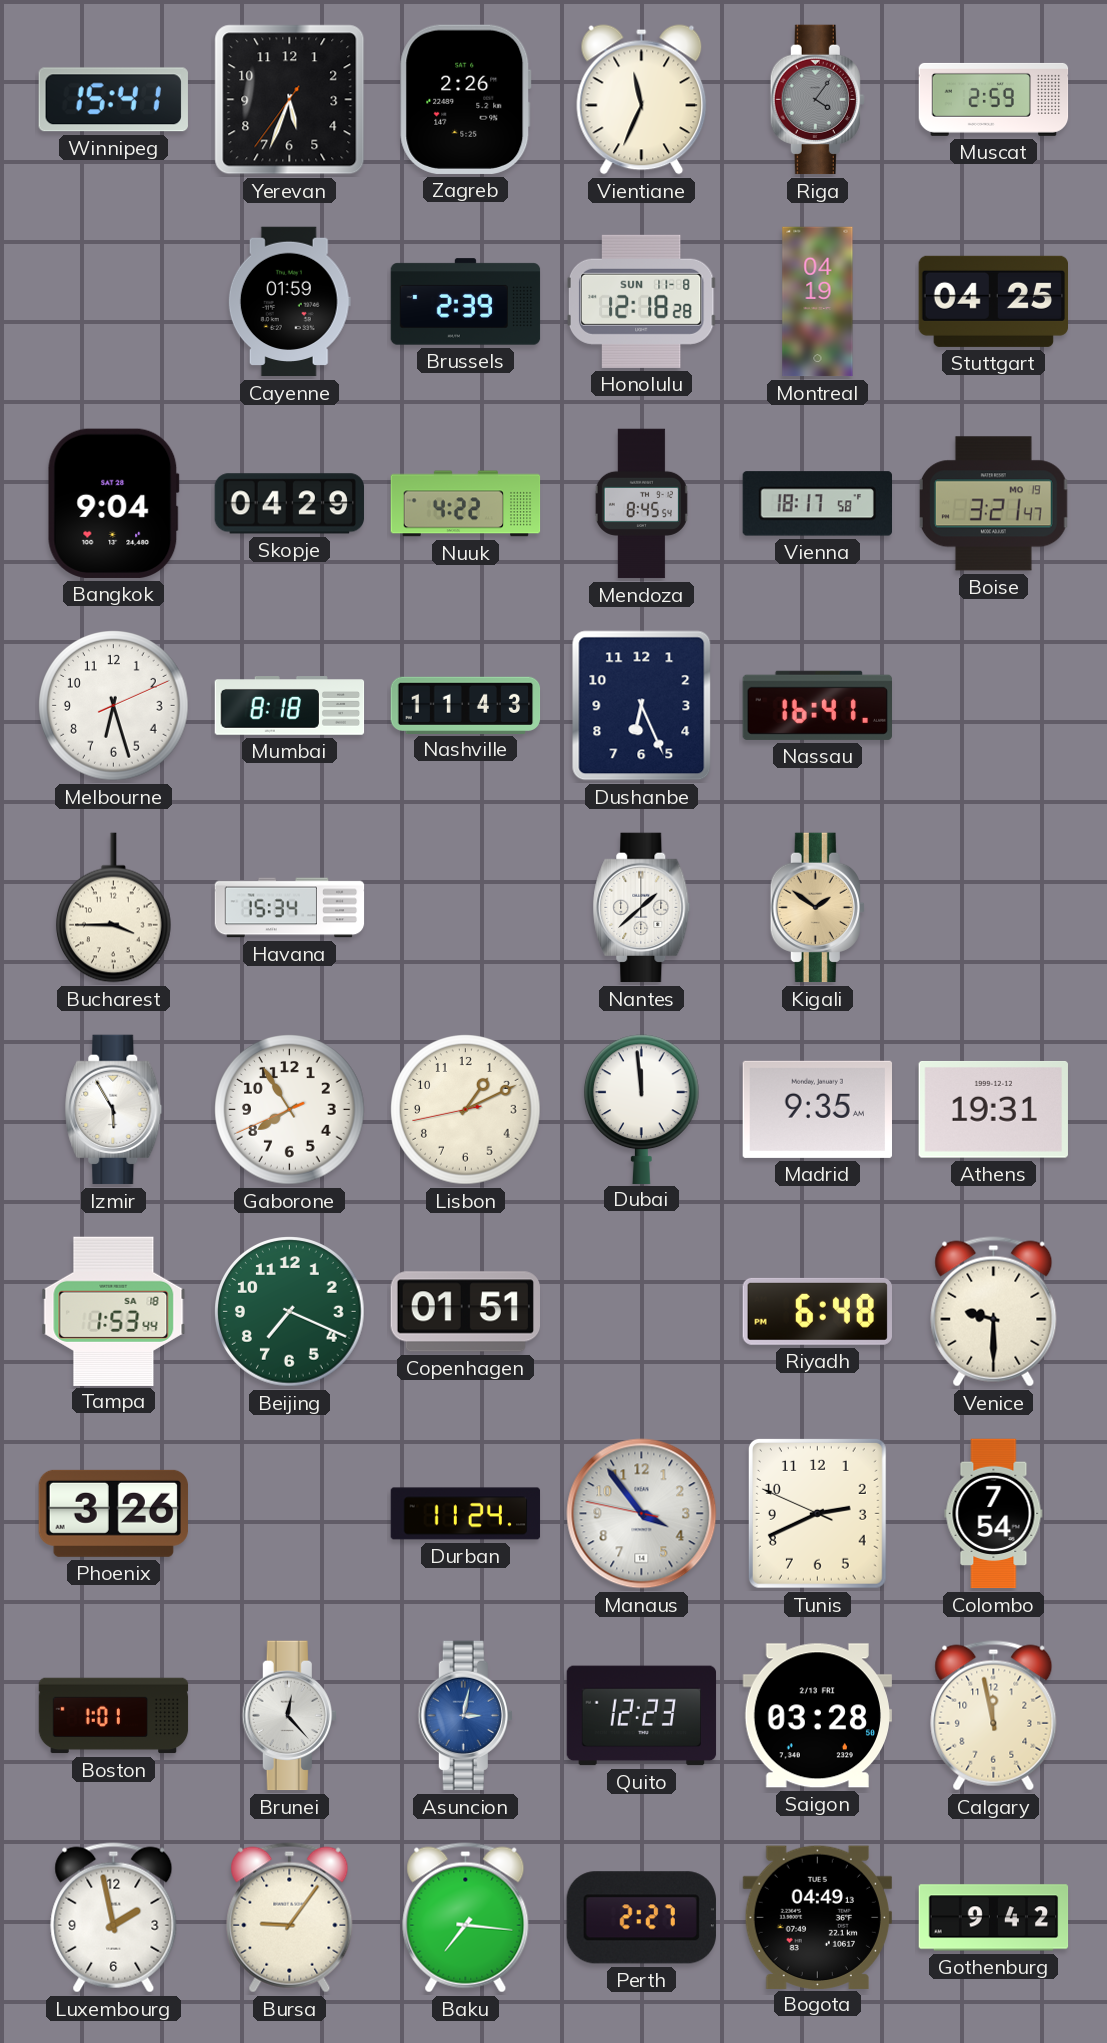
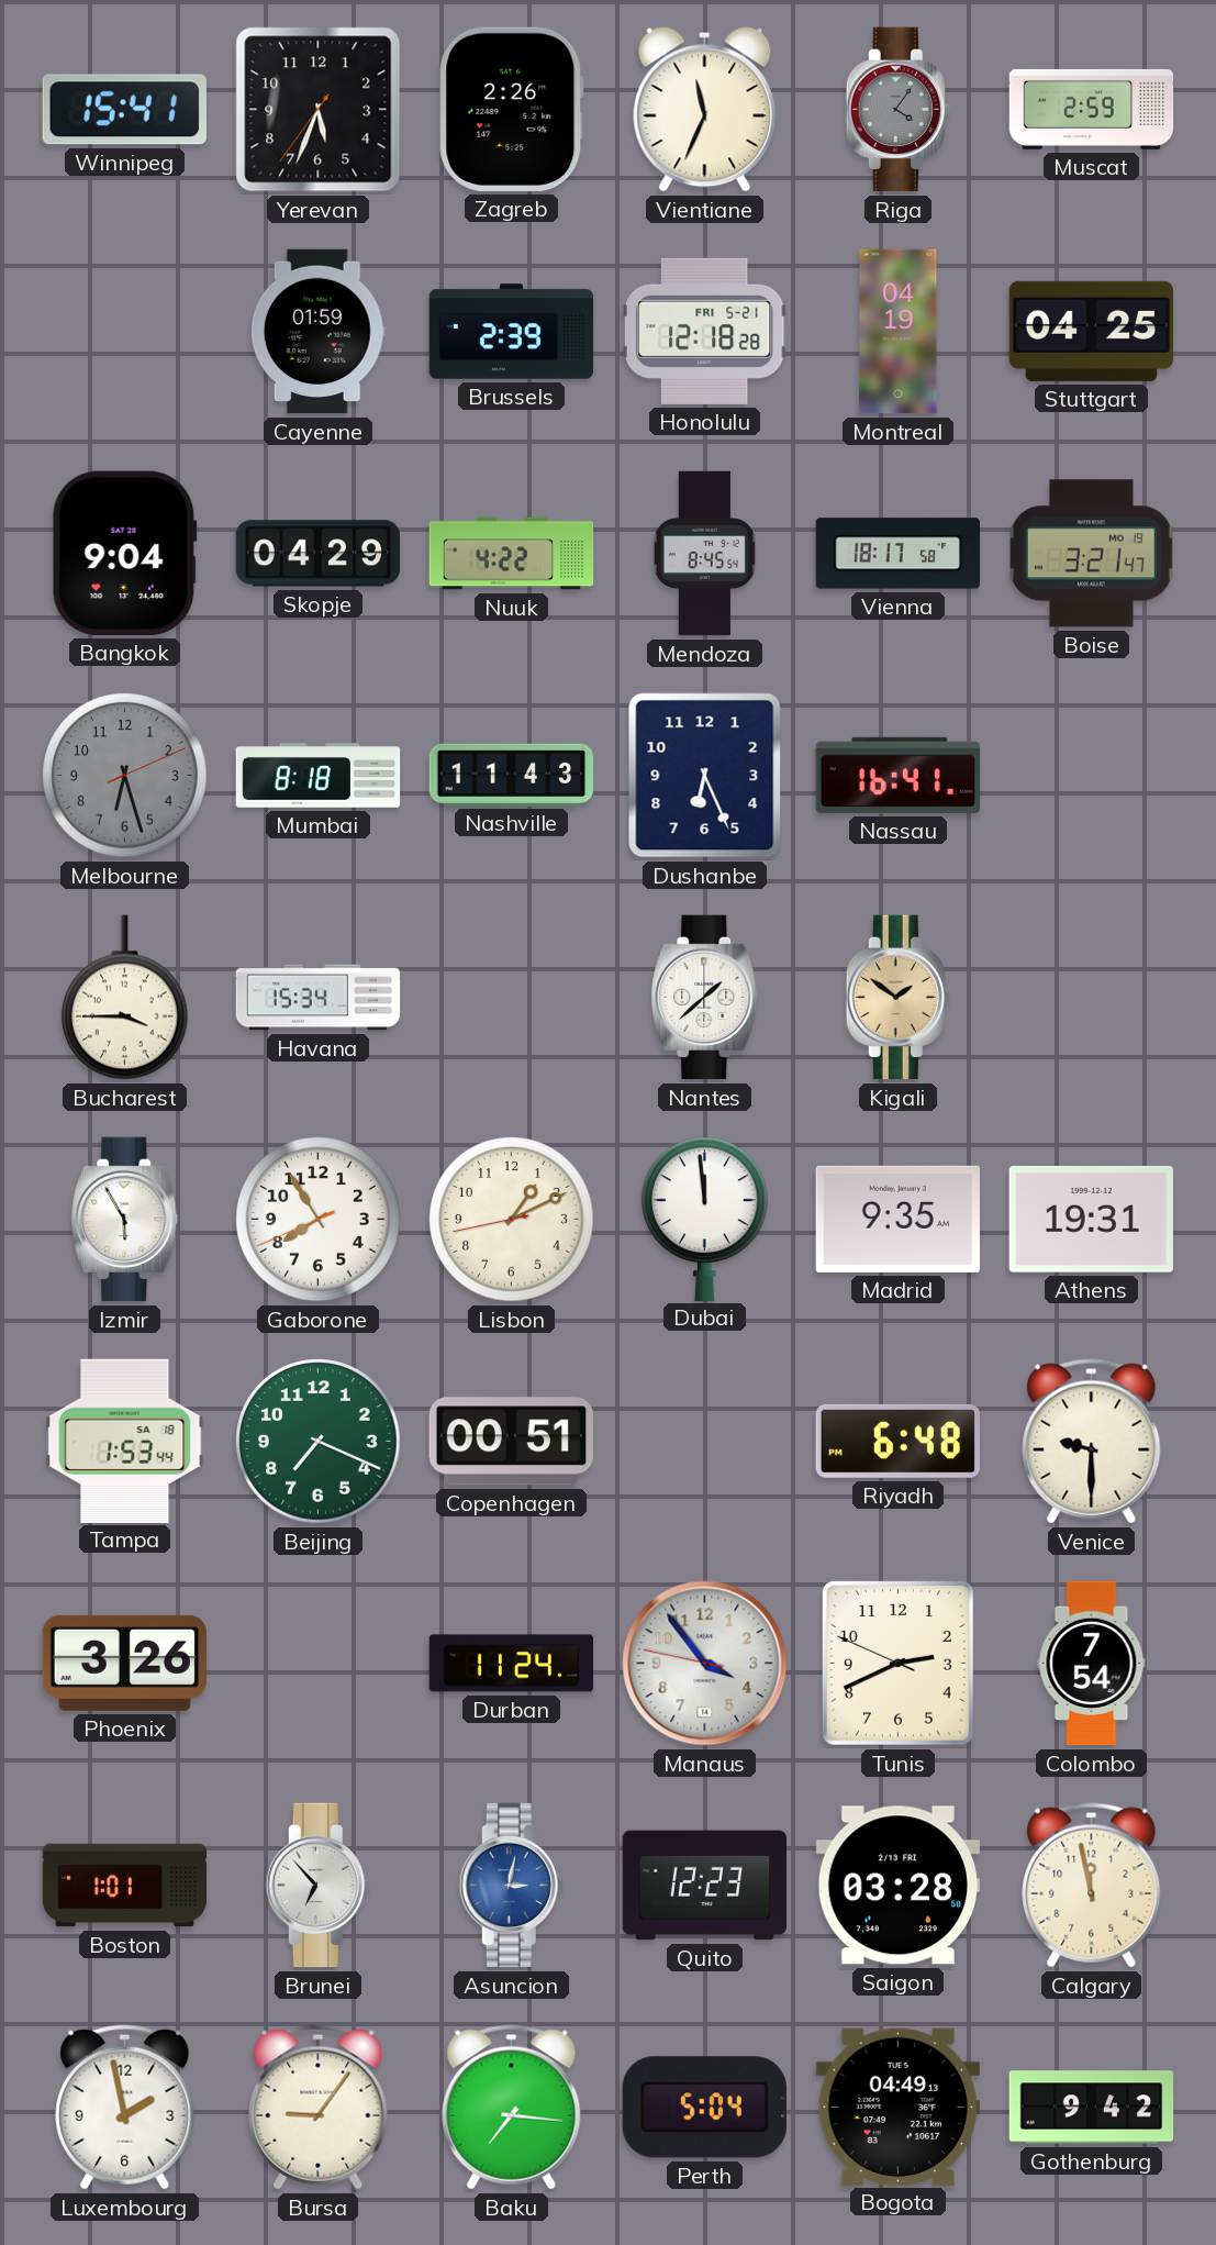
Honolulu date: SUN 11-8 -> FRI 5-21
Melbourne dial: white -> grey
Copenhagen: 01:51 -> 00:51
Brunei: 12:23 -> 6:53
Perth: 2:27 -> 5:04
